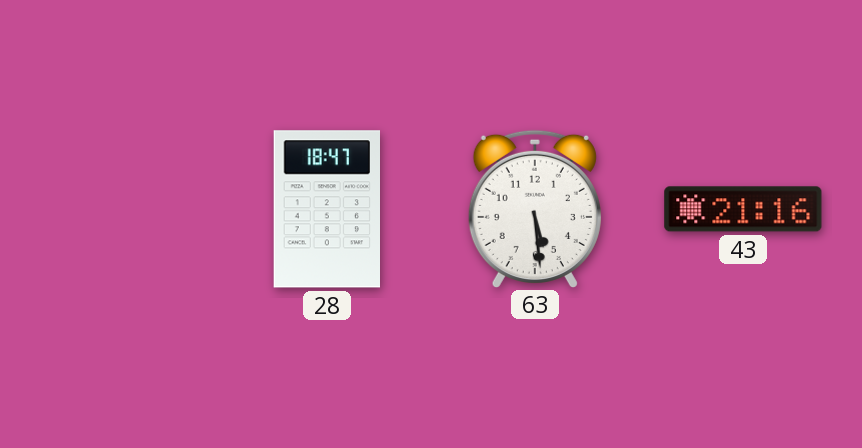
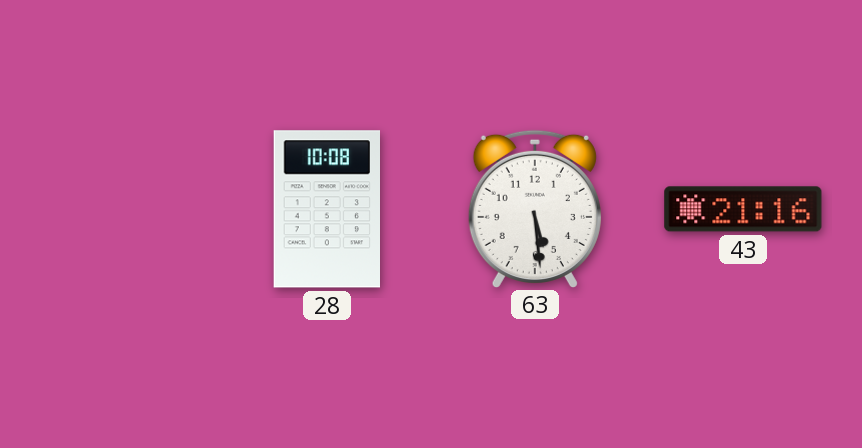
28: 18:47 -> 10:08
